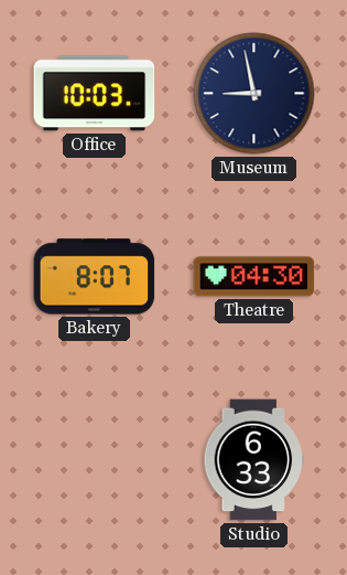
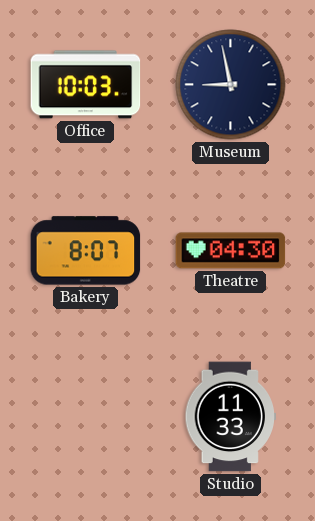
Studio: 6:33 -> 11:33
